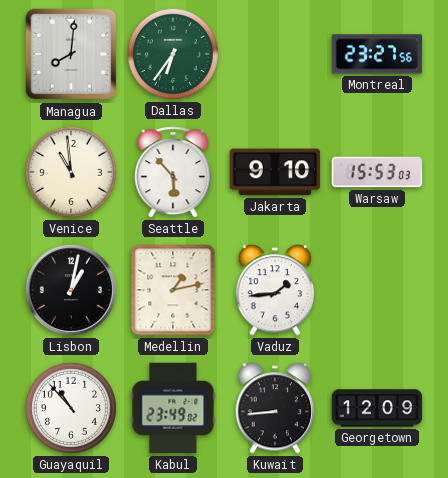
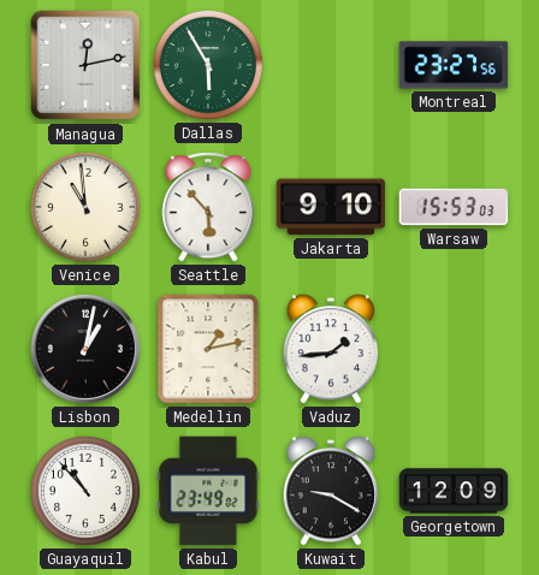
Managua: 8:01 -> 12:13
Dallas: 6:36 -> 5:55
Kuwait: 8:44 -> 9:20
